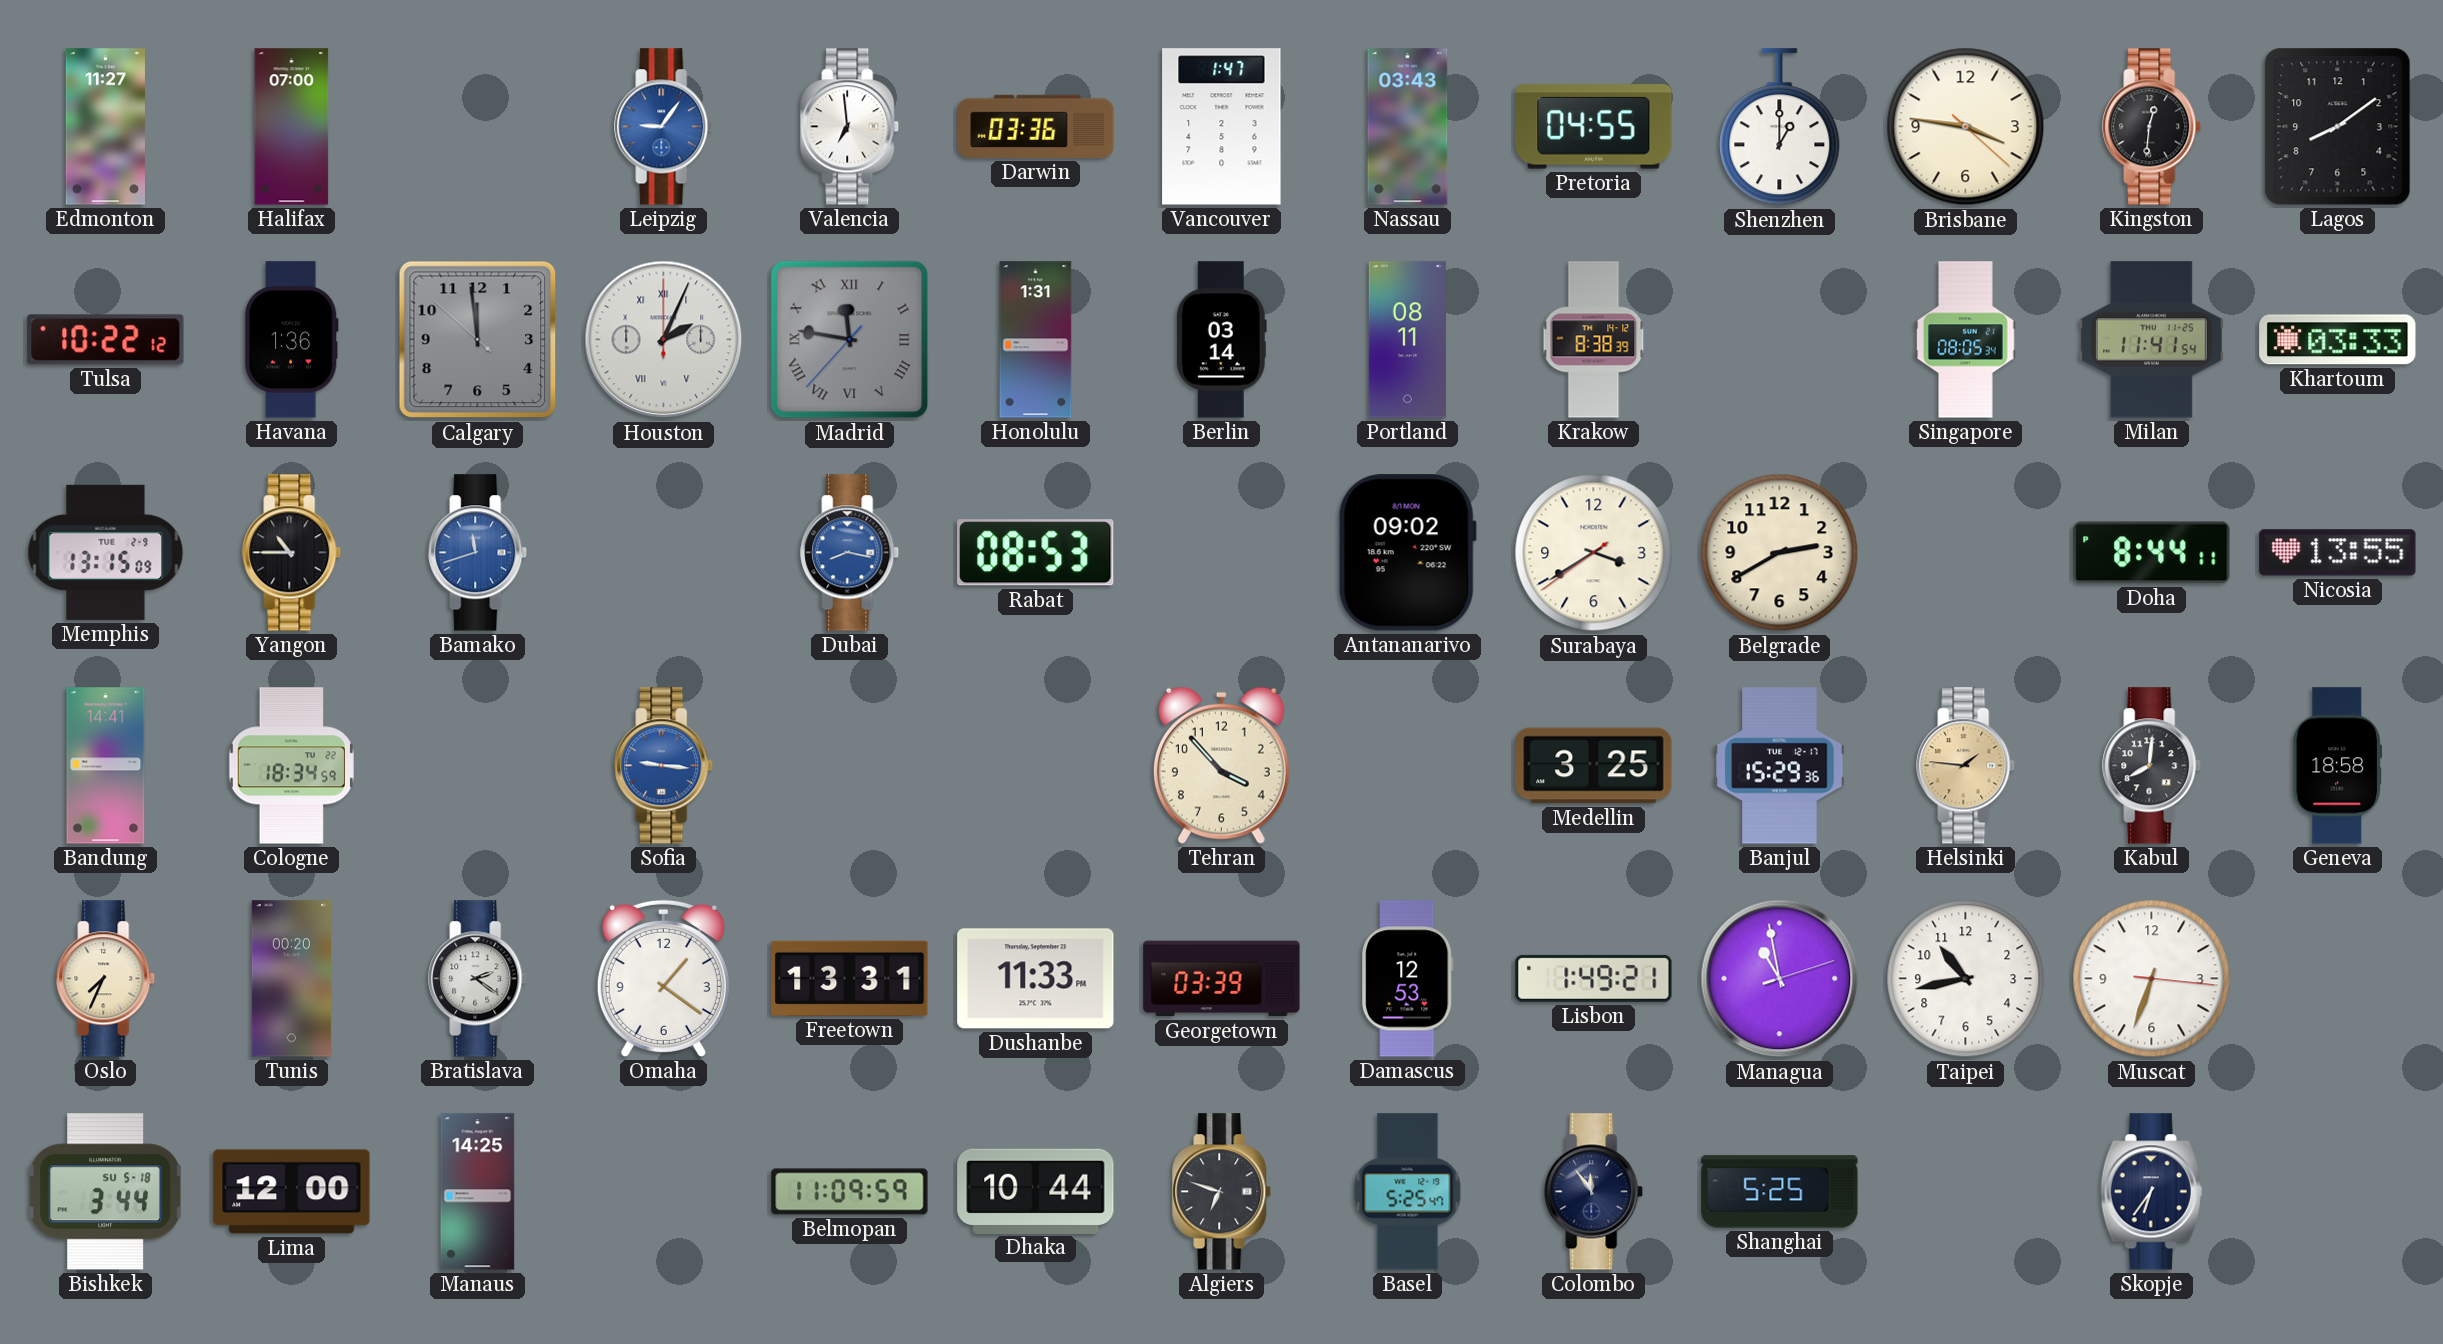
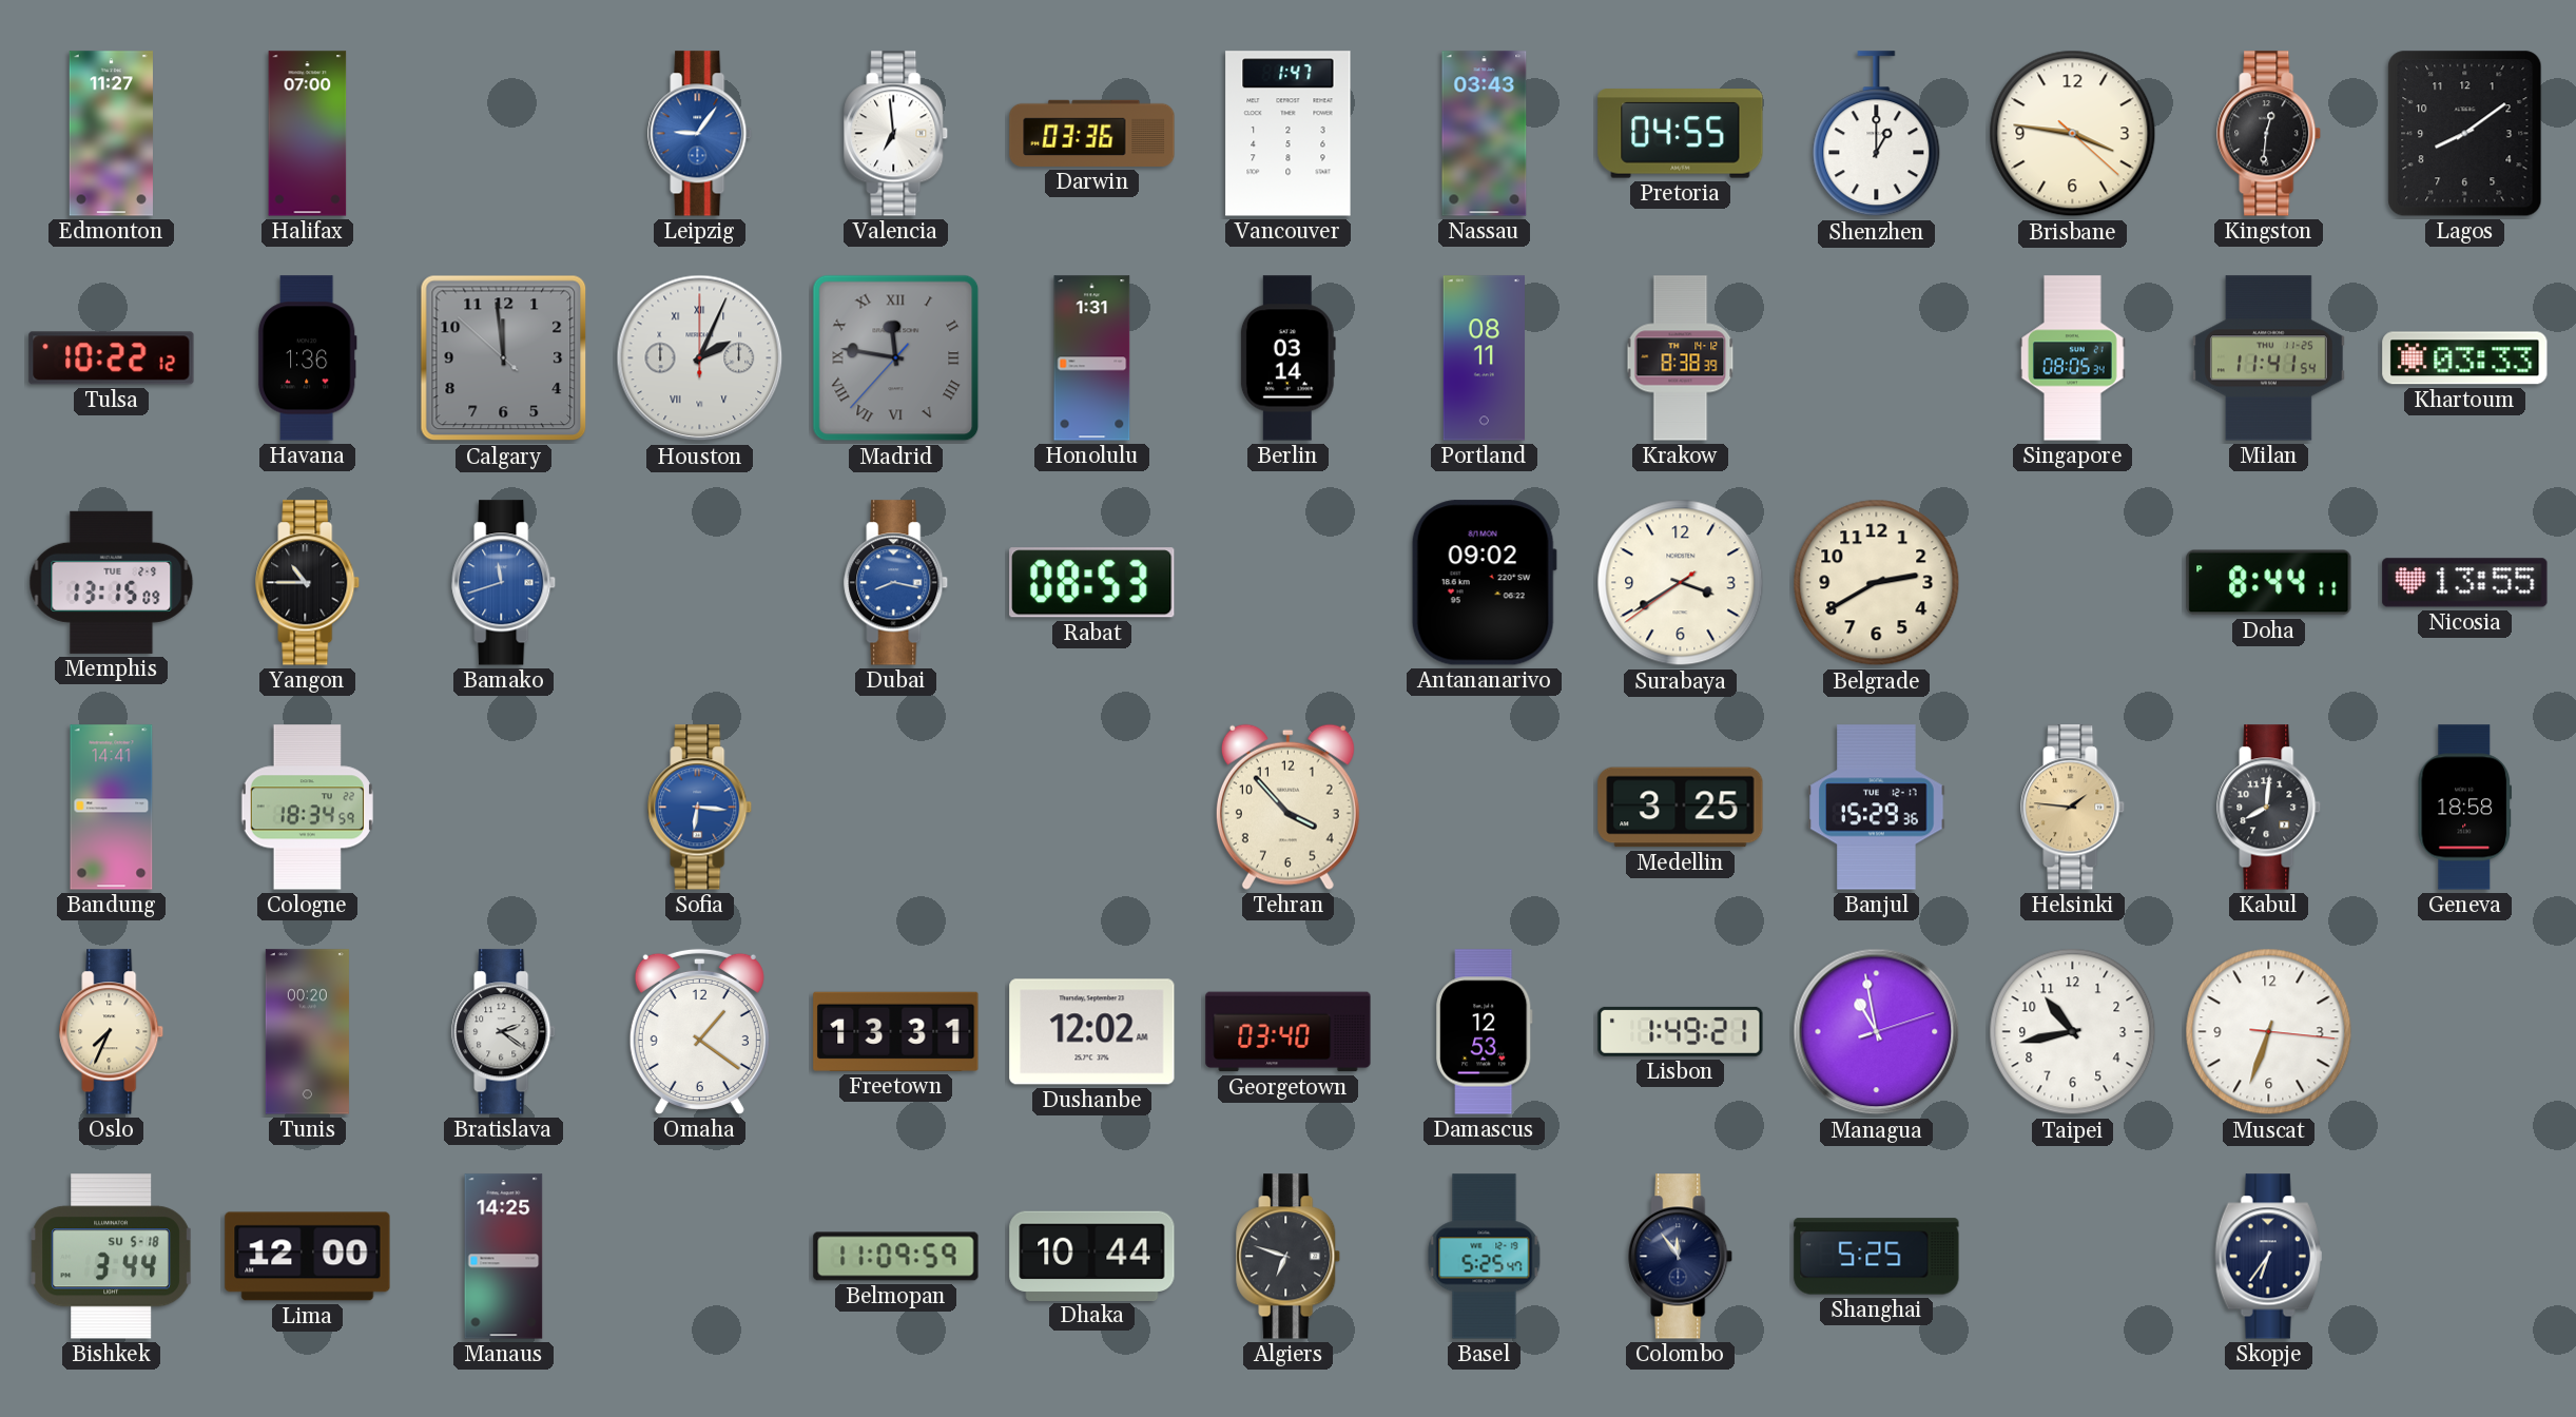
Sofia: 9:16 -> 6:16
Dushanbe: 11:33 -> 12:02
Georgetown: 03:39 -> 03:40
